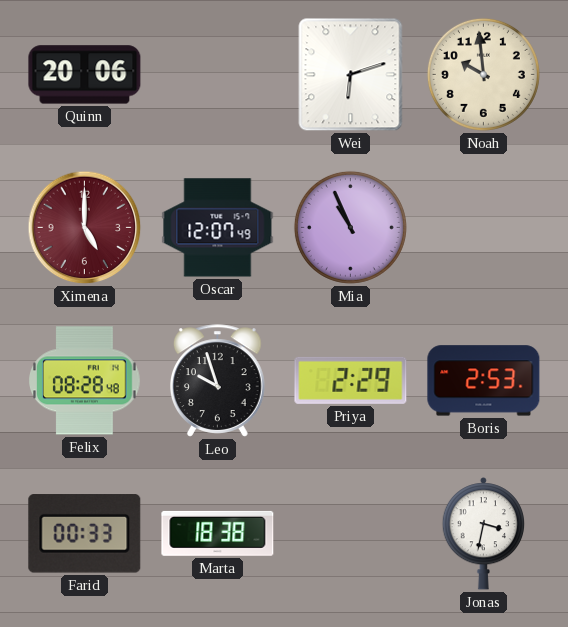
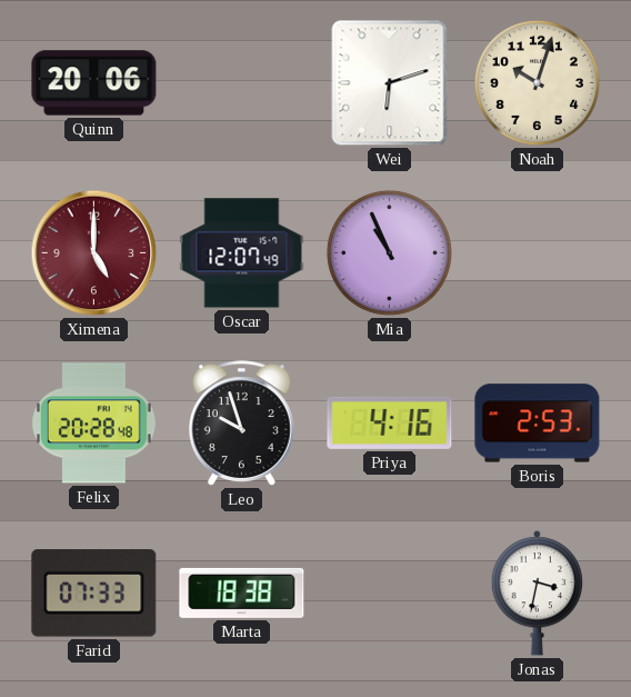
Noah: 9:59 -> 10:03
Felix: 08:28 -> 20:28
Priya: 2:29 -> 4:16
Farid: 00:33 -> 07:33
